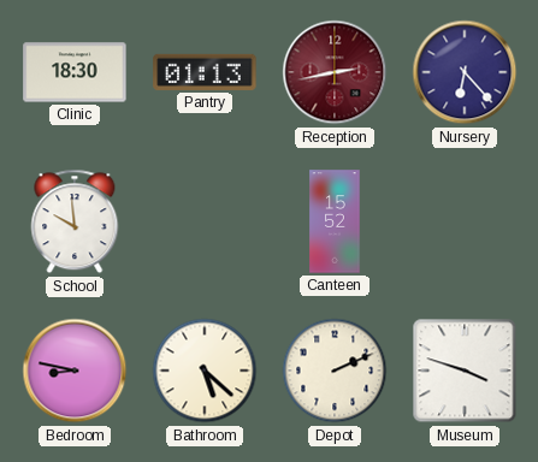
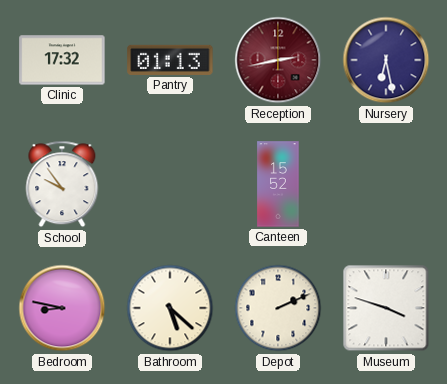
Clinic: 18:30 -> 17:32
Nursery: 6:23 -> 6:28
School: 9:59 -> 9:54
